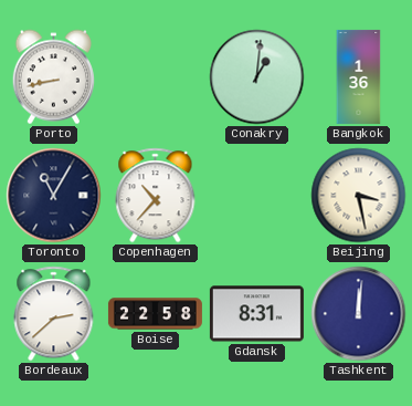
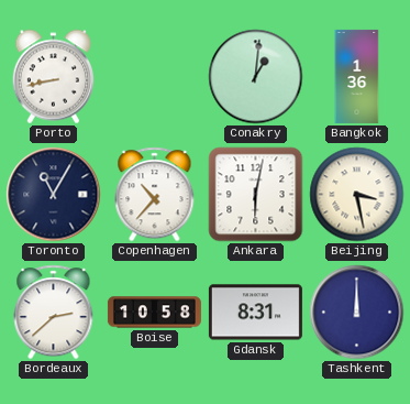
Ankara: none -> 6:02
Boise: 22:58 -> 10:58
Tashkent: 12:01 -> 12:00
